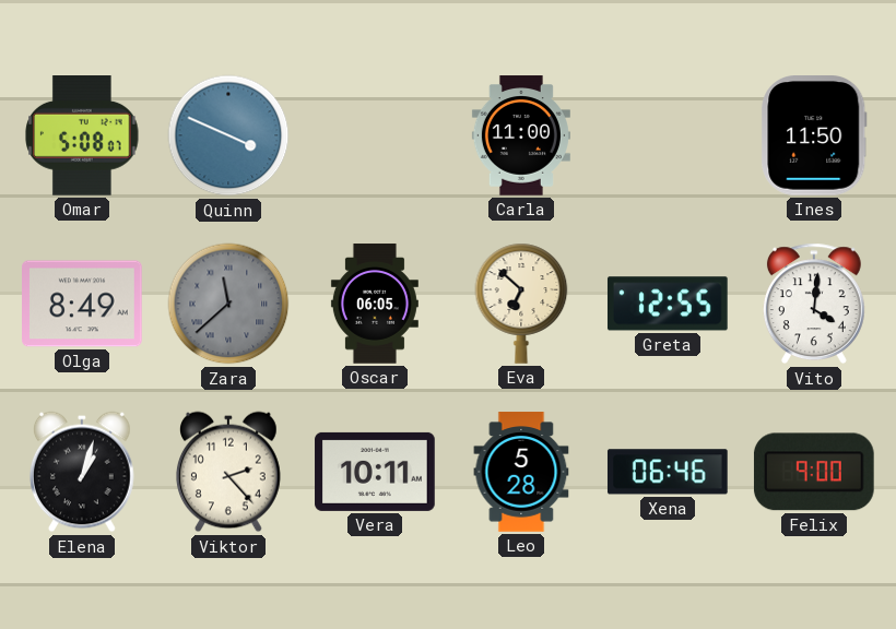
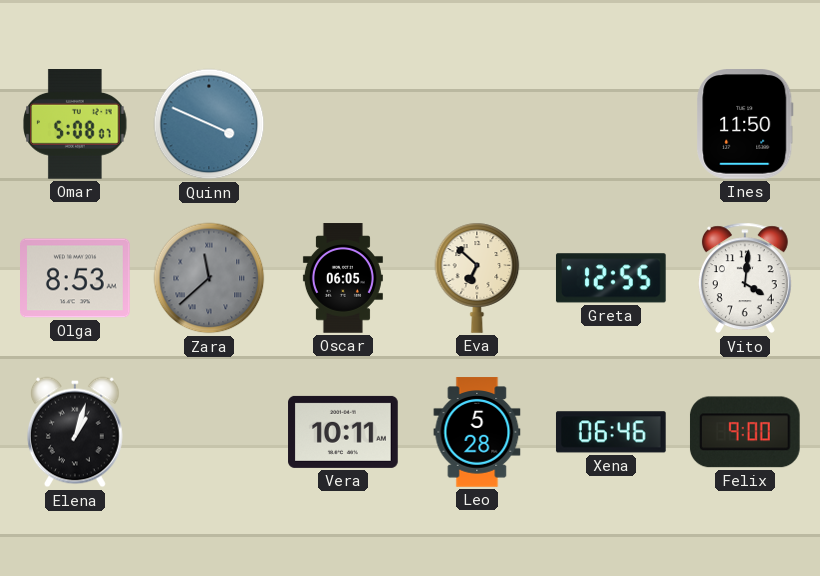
Carla: 11:00 -> none
Olga: 8:49 -> 8:53
Viktor: 2:23 -> none
